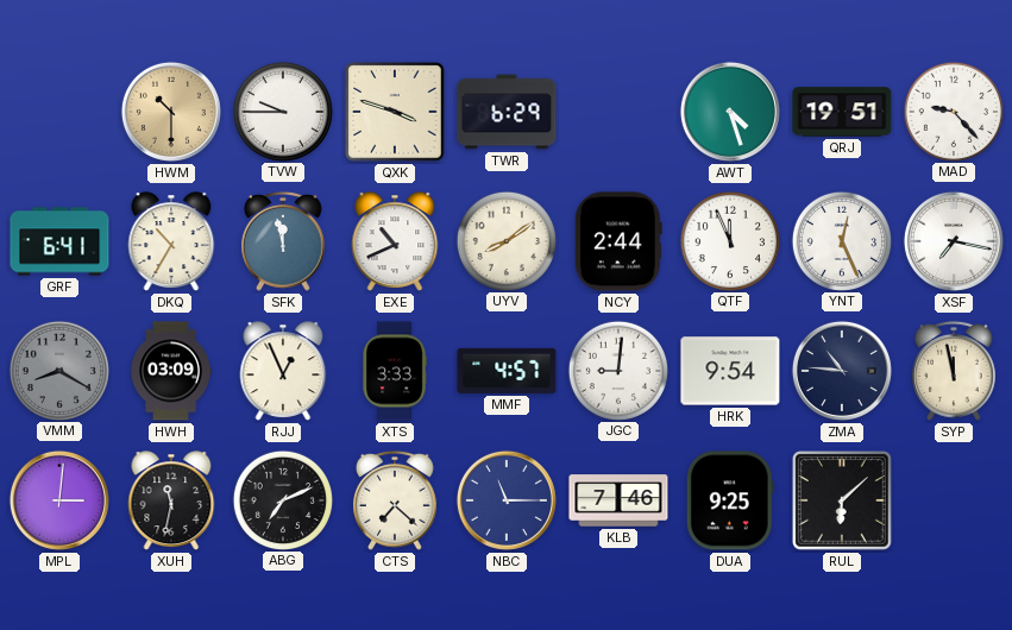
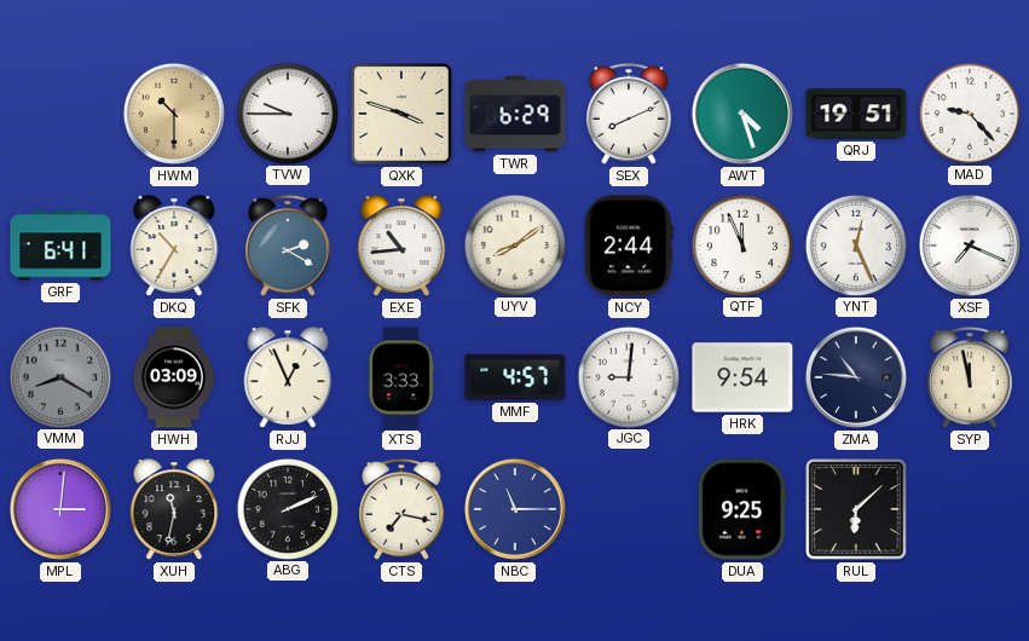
SEX: none -> 8:11
SFK: 11:58 -> 2:20
EXE: 10:41 -> 10:44
XSF: 7:17 -> 7:19
ABG: 7:11 -> 2:11
CTS: 7:22 -> 7:17
KLB: 7:46 -> none
